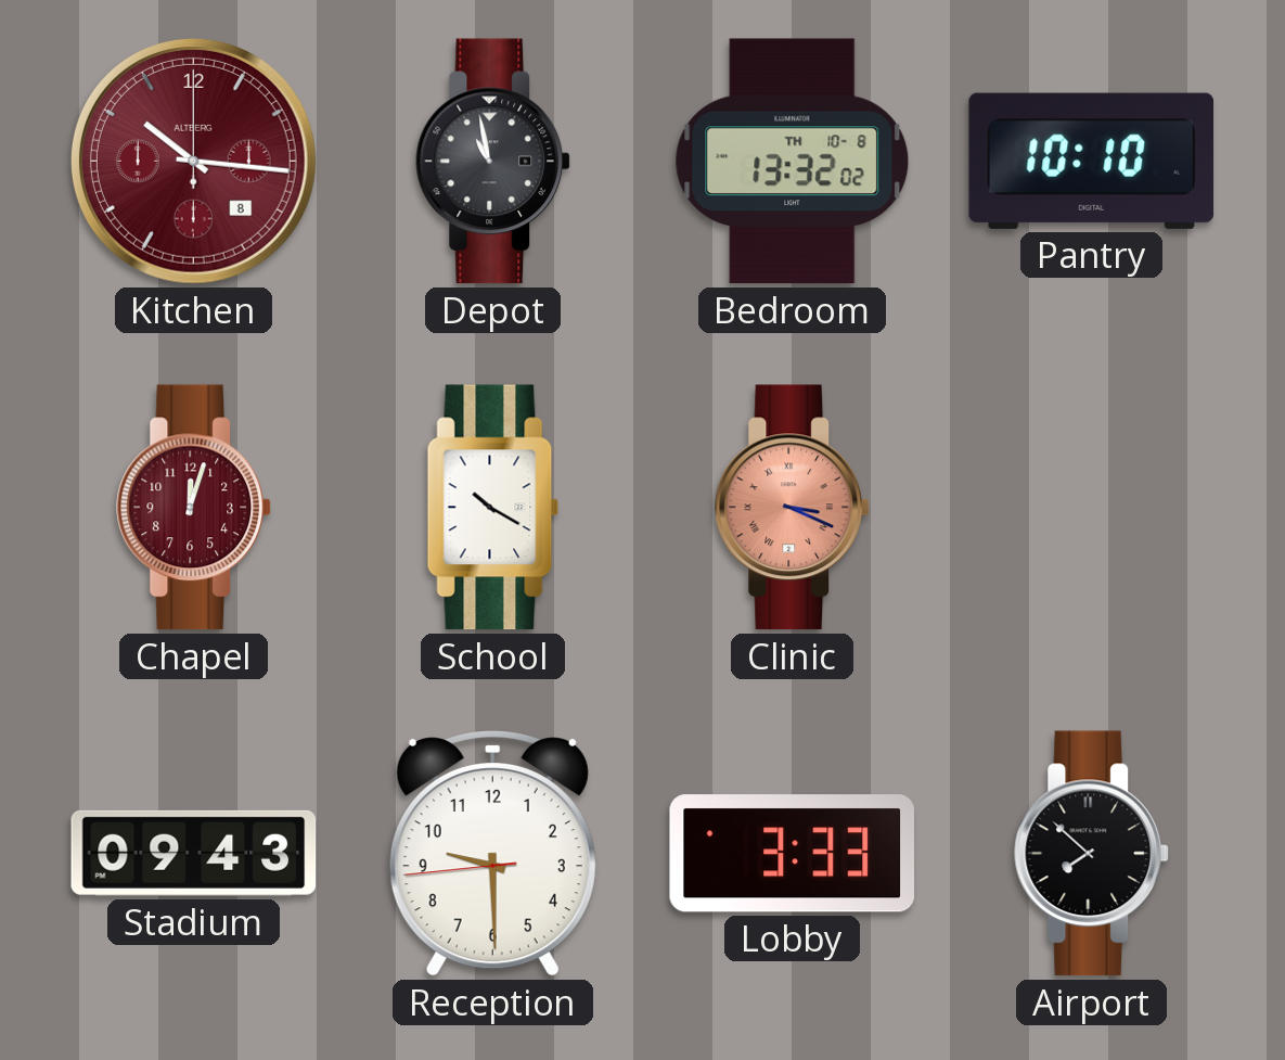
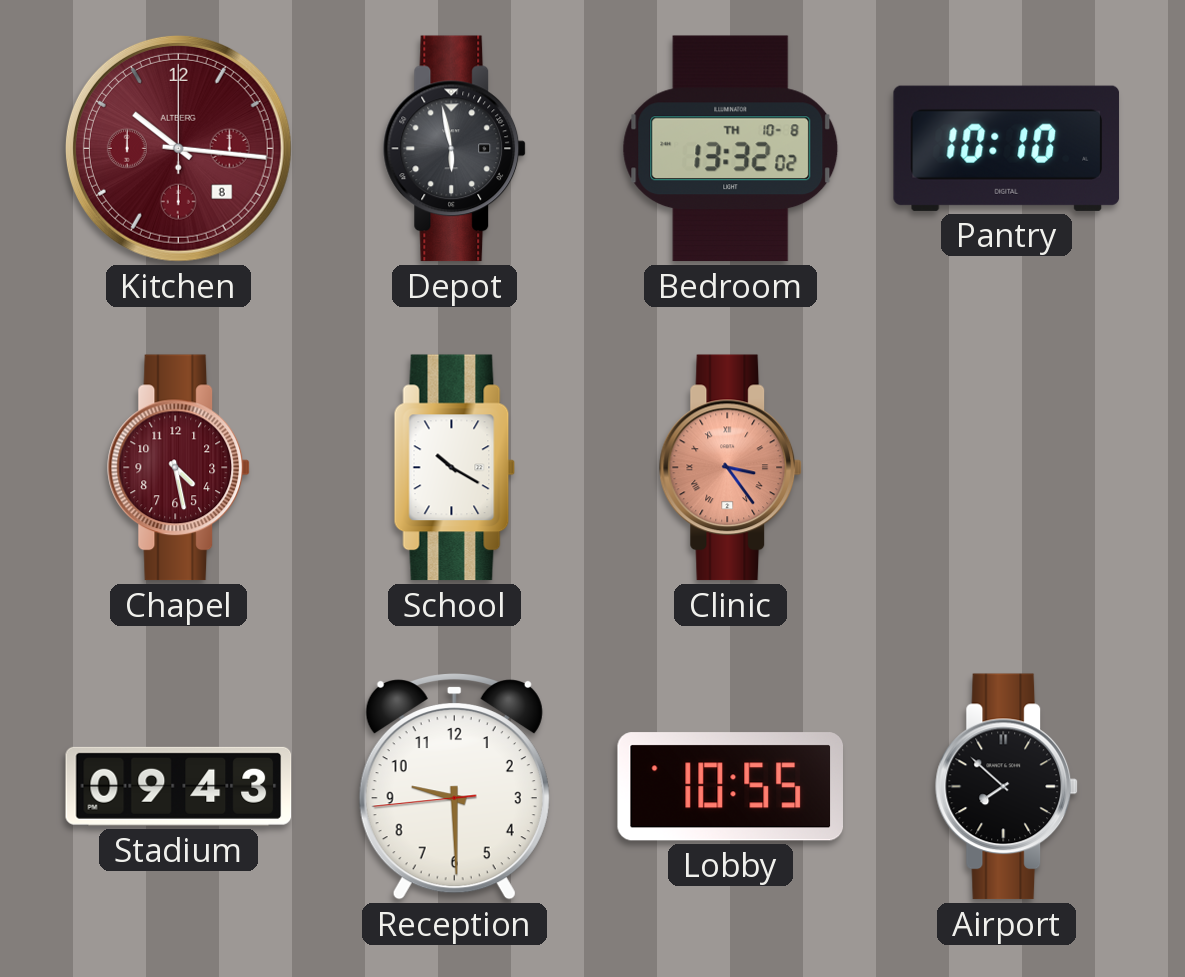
Depot: 10:58 -> 5:58
Chapel: 12:03 -> 4:28
Clinic: 3:19 -> 3:24
Lobby: 3:33 -> 10:55
